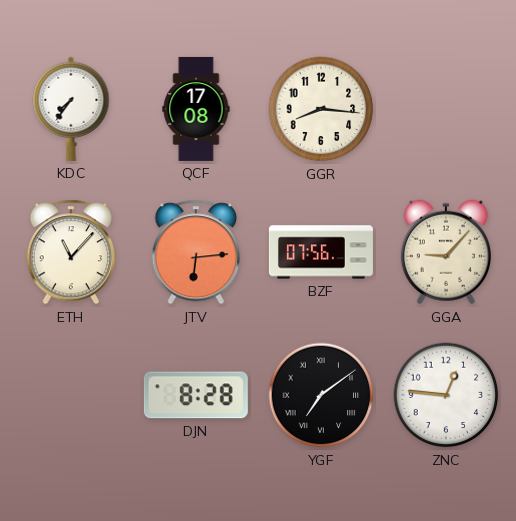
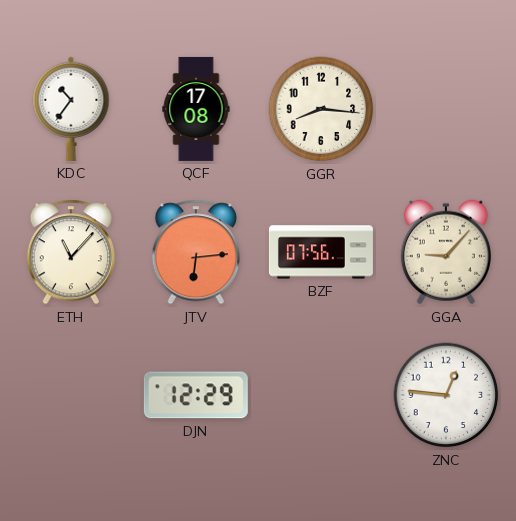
KDC: 7:36 -> 10:36
DJN: 8:28 -> 12:29
YGF: 7:09 -> none
